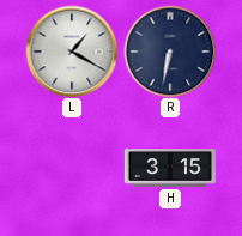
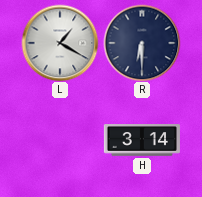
R: 6:32 -> 6:30
H: 3:15 -> 3:14
